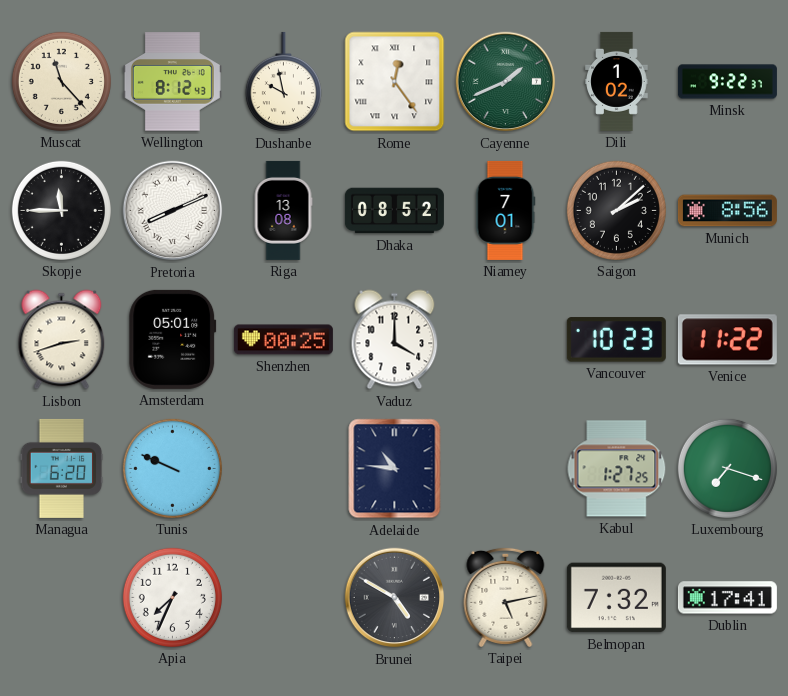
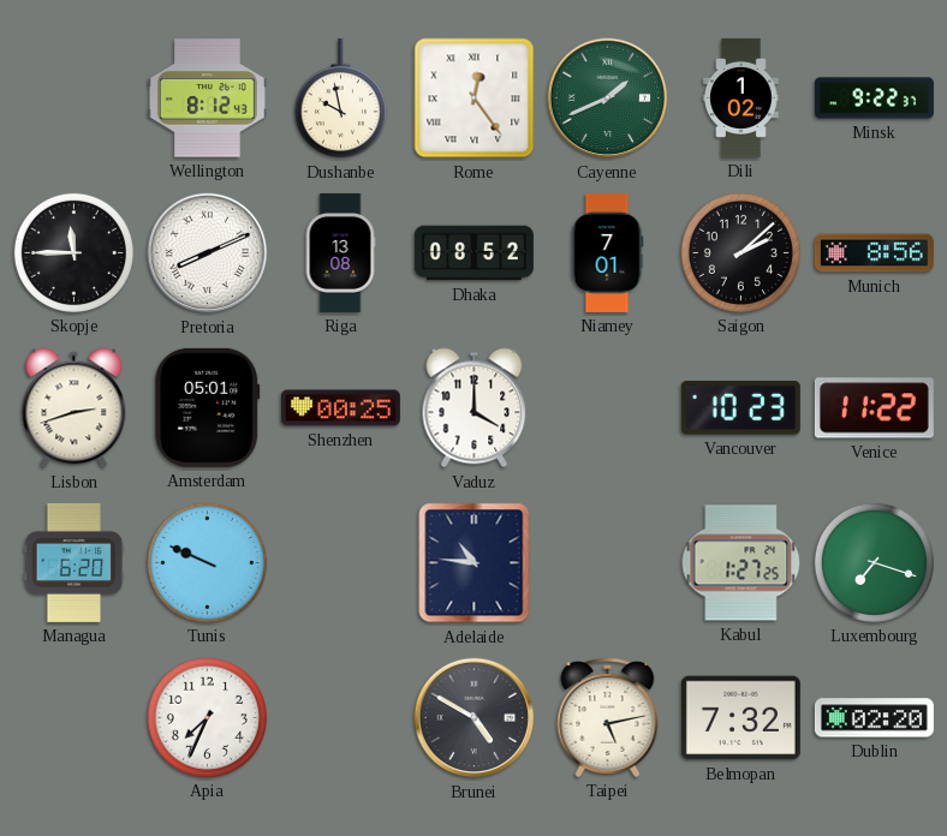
Muscat: 11:23 -> none
Dublin: 17:41 -> 02:20
